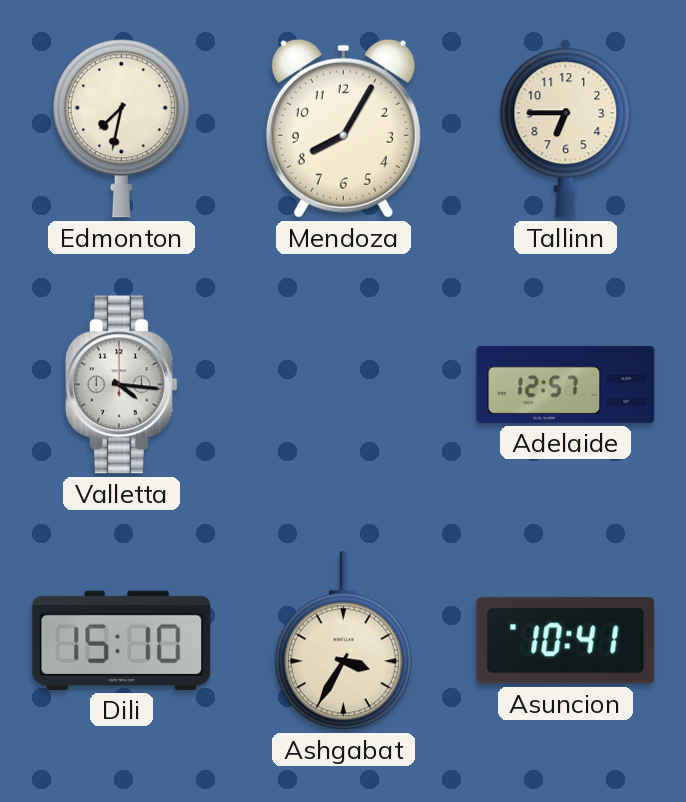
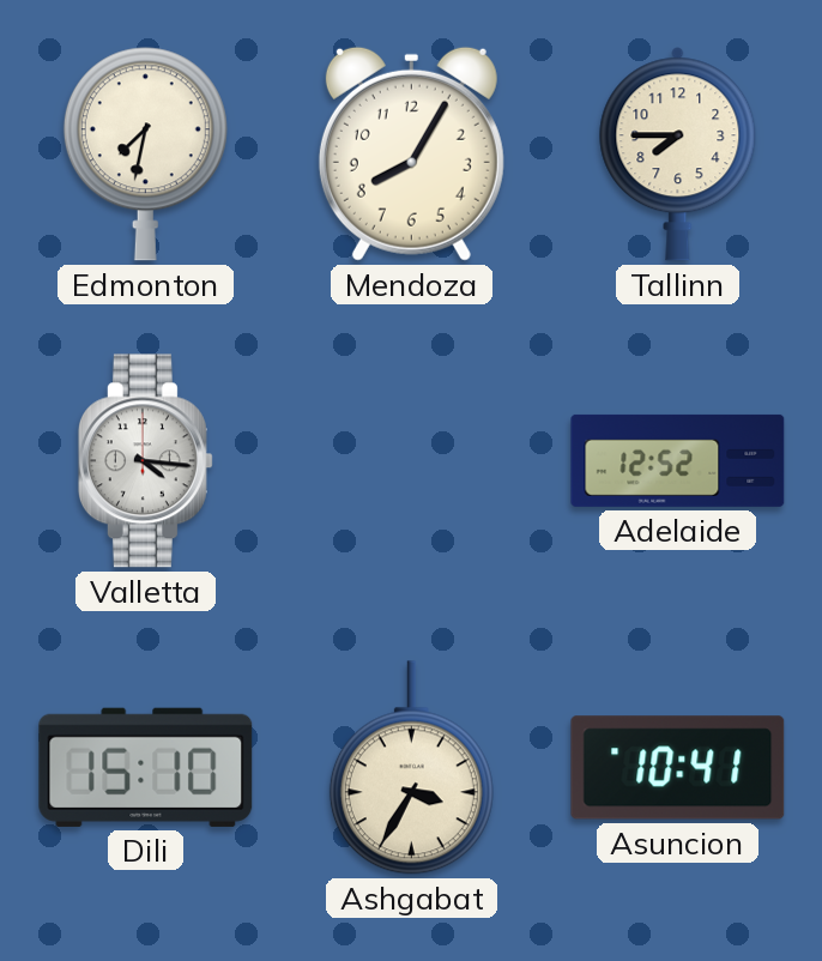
Tallinn: 6:45 -> 7:45
Adelaide: 12:57 -> 12:52
